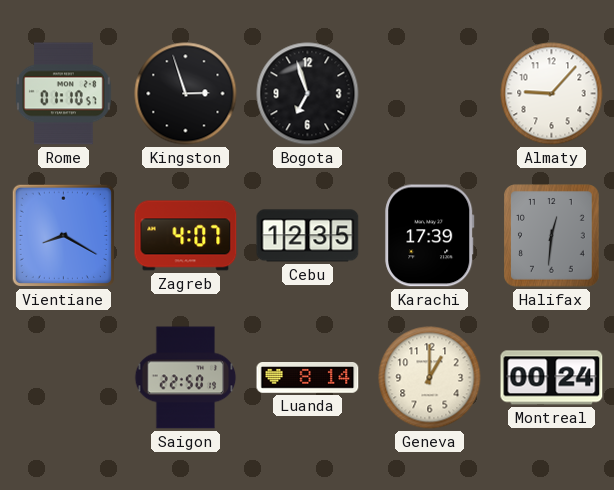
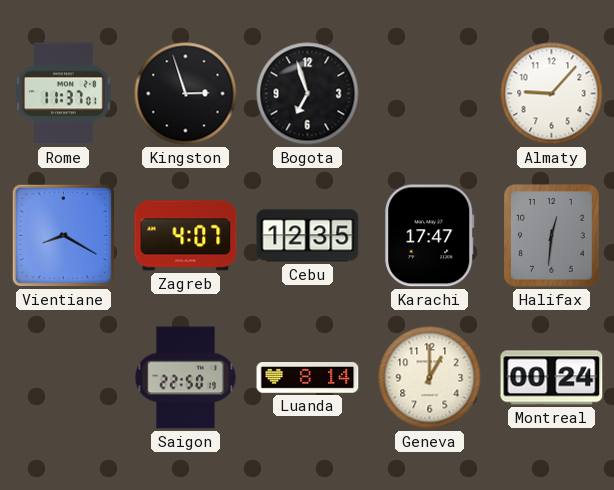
Rome: 01:10 -> 11:37
Karachi: 17:39 -> 17:47
